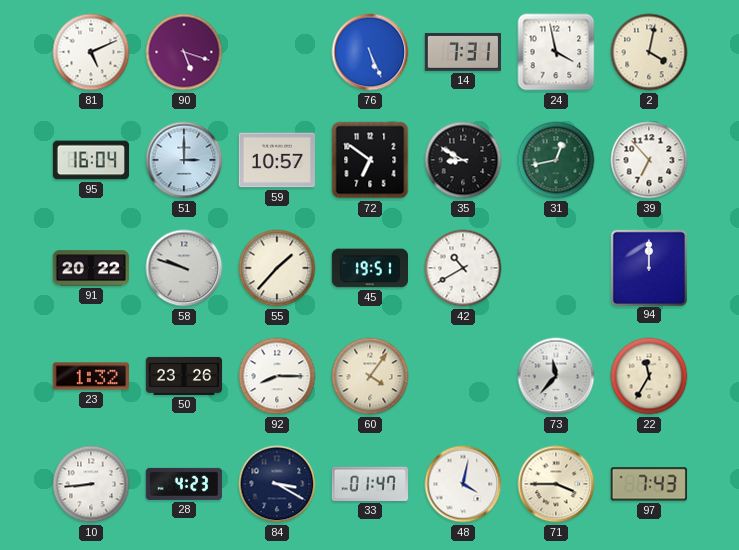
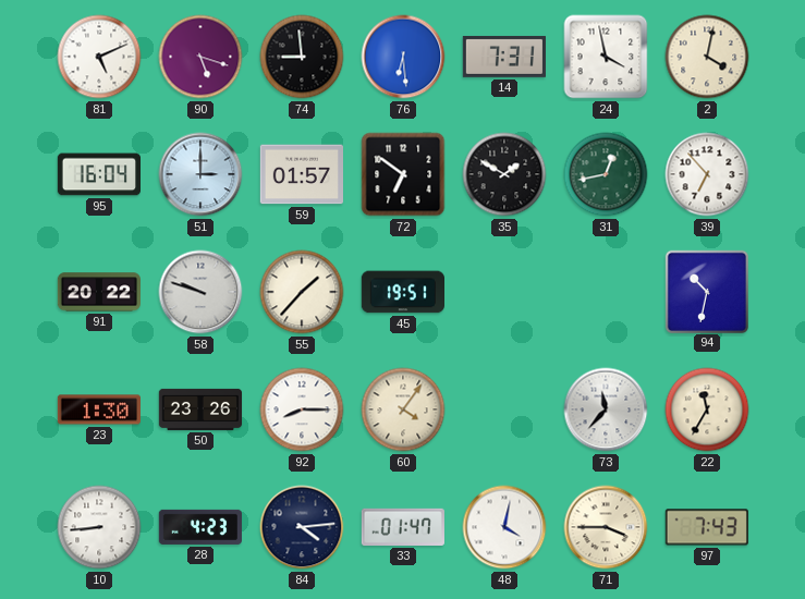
74: none -> 8:59
76: 5:26 -> 6:29
59: 10:57 -> 01:57
35: 8:50 -> 1:50
42: 10:40 -> none
94: 12:00 -> 10:32
23: 1:32 -> 1:30
84: 3:20 -> 4:14
